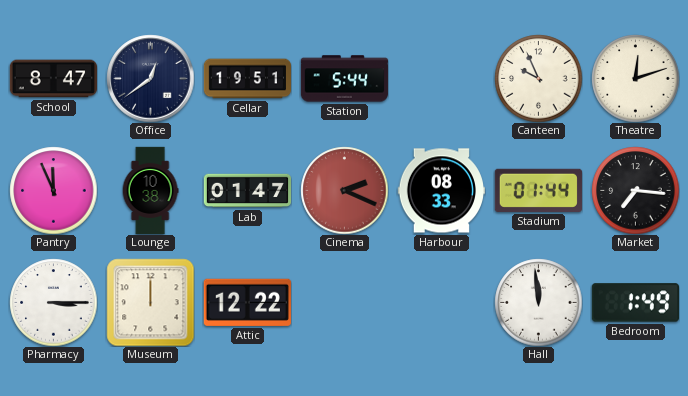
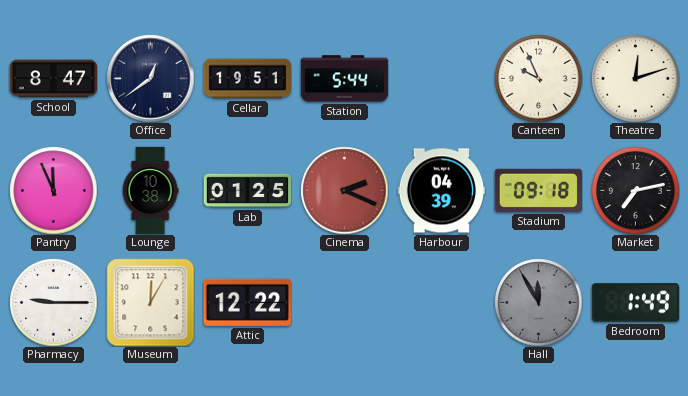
Lab: 01:47 -> 01:25
Harbour: 08:33 -> 04:39
Stadium: 01:44 -> 09:18
Market: 7:16 -> 7:13
Pharmacy: 3:15 -> 9:15
Museum: 12:00 -> 12:05
Hall: 11:59 -> 11:55
Hall dial: white -> grey
